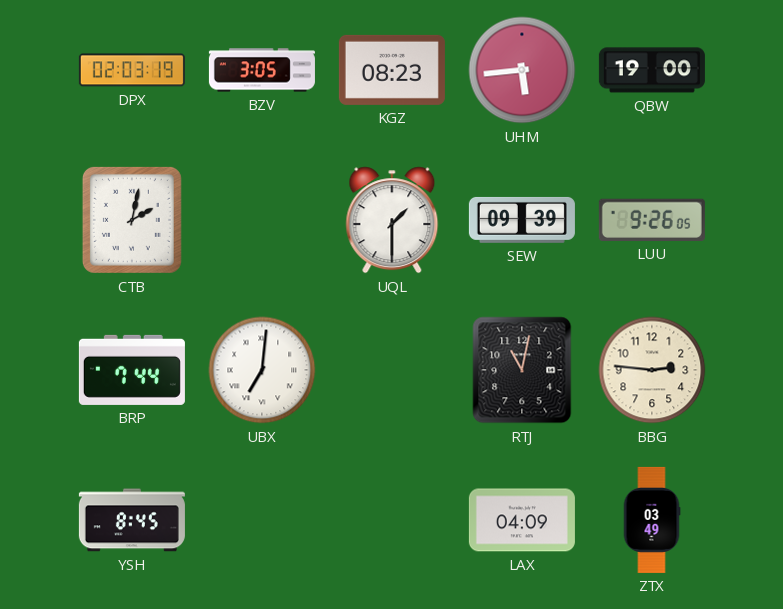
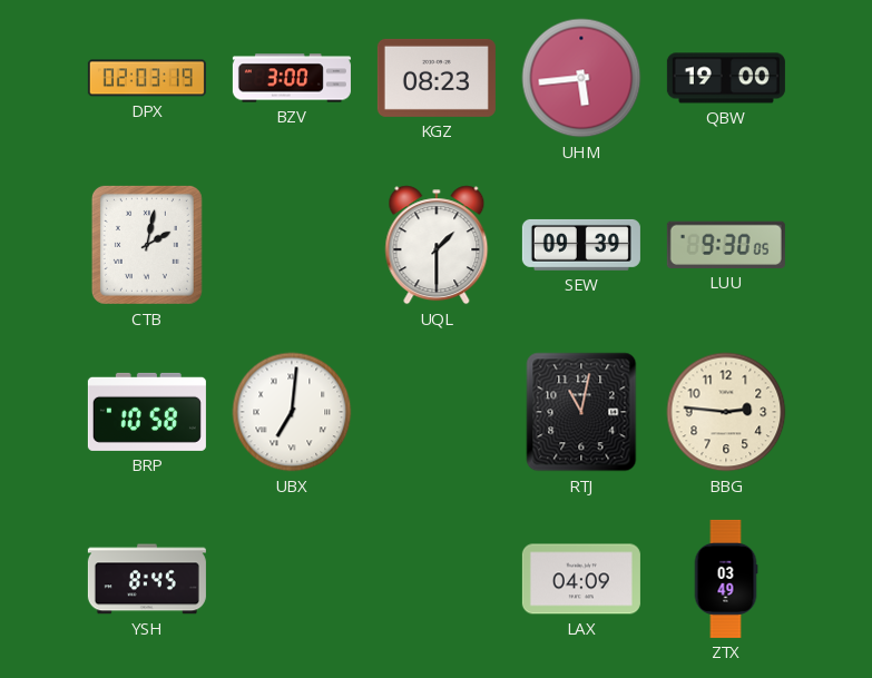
BZV: 3:05 -> 3:00
LUU: 9:26 -> 9:30
BRP: 7:44 -> 10:58
